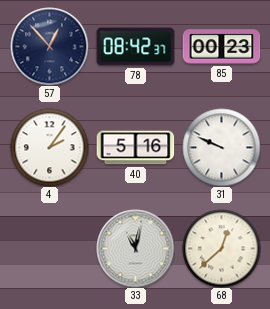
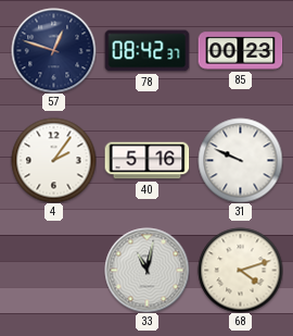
57: 12:53 -> 12:48
68: 12:38 -> 4:12
